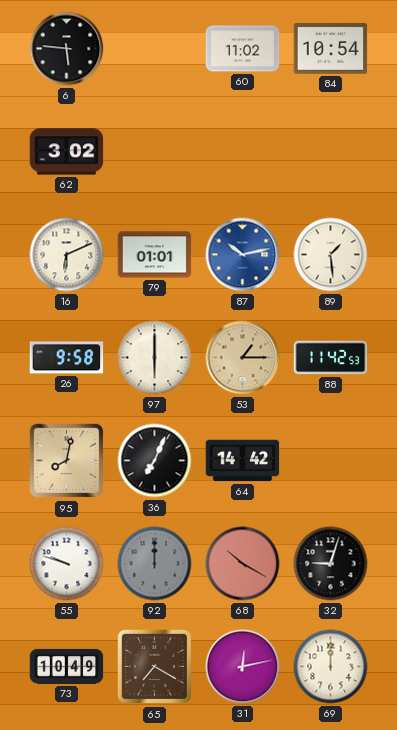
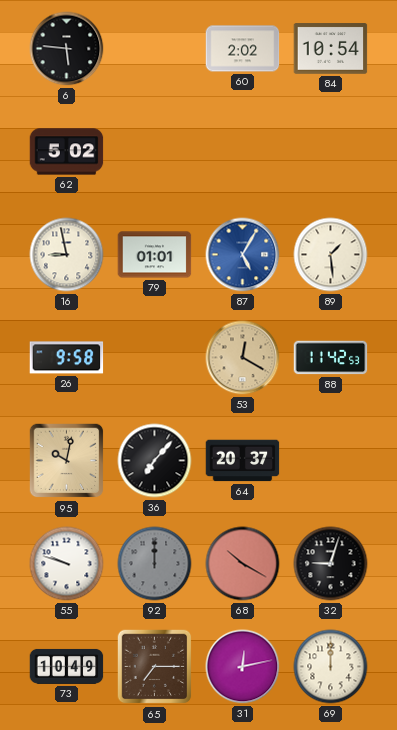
60: 11:02 -> 2:02
62: 3:02 -> 5:02
16: 6:11 -> 8:58
87: 10:13 -> 5:05
97: 6:00 -> none
53: 1:15 -> 12:20
95: 8:02 -> 10:02
36: 7:04 -> 7:07
64: 14:42 -> 20:37
65: 7:20 -> 7:15
